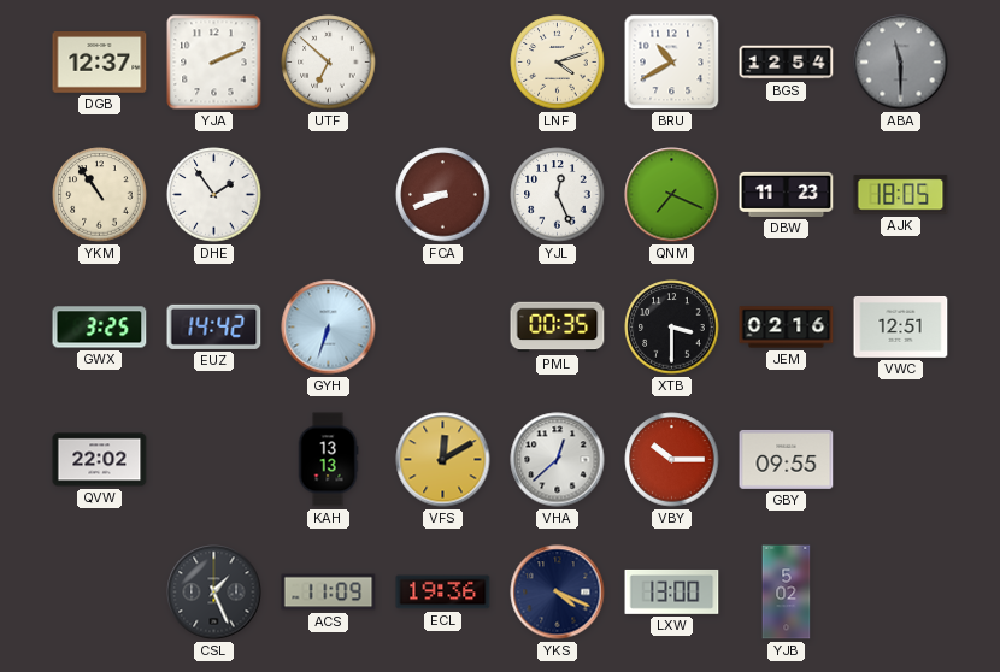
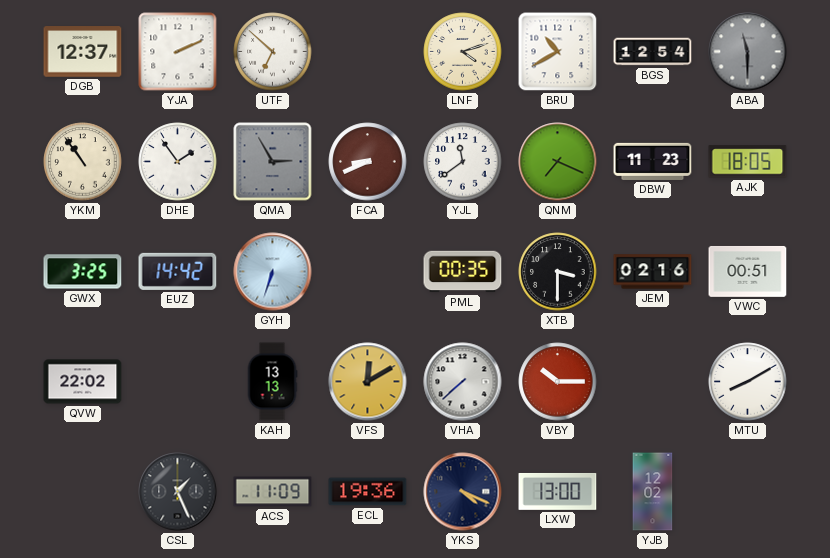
QMA: none -> 2:55
YJL: 12:26 -> 11:39
VWC: 12:51 -> 00:51
VHA: 12:38 -> 7:38
GBY: 09:55 -> none
MTU: none -> 8:10
YJB: 5:02 -> 12:02
